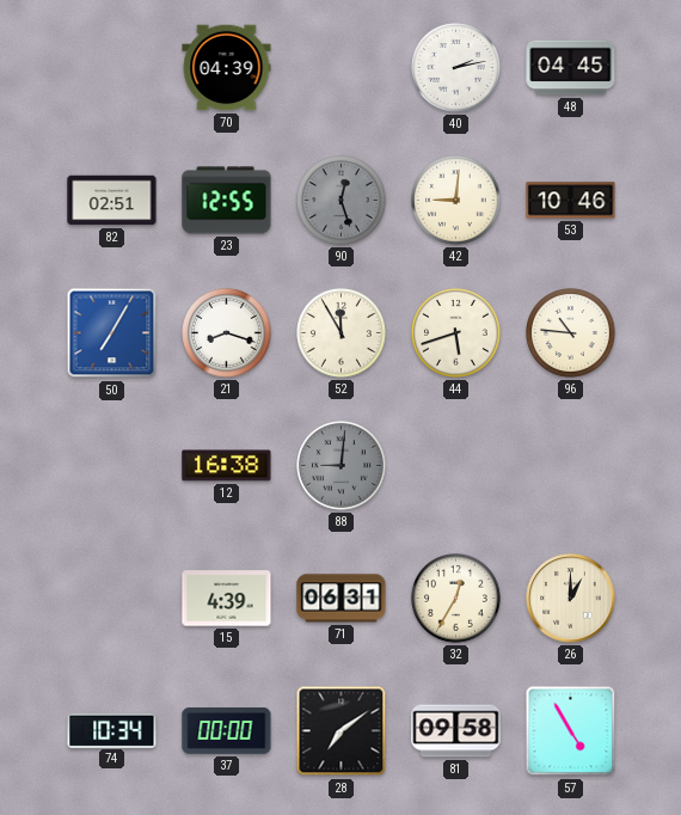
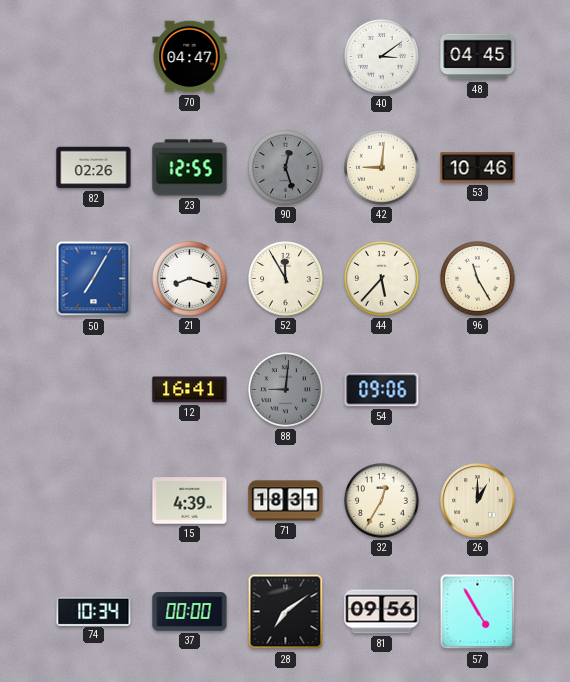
70: 04:39 -> 04:47
40: 2:13 -> 3:09
82: 02:51 -> 02:26
44: 5:42 -> 5:37
96: 10:46 -> 11:25
12: 16:38 -> 16:41
54: none -> 09:06
71: 06:31 -> 18:31
81: 09:58 -> 09:56
